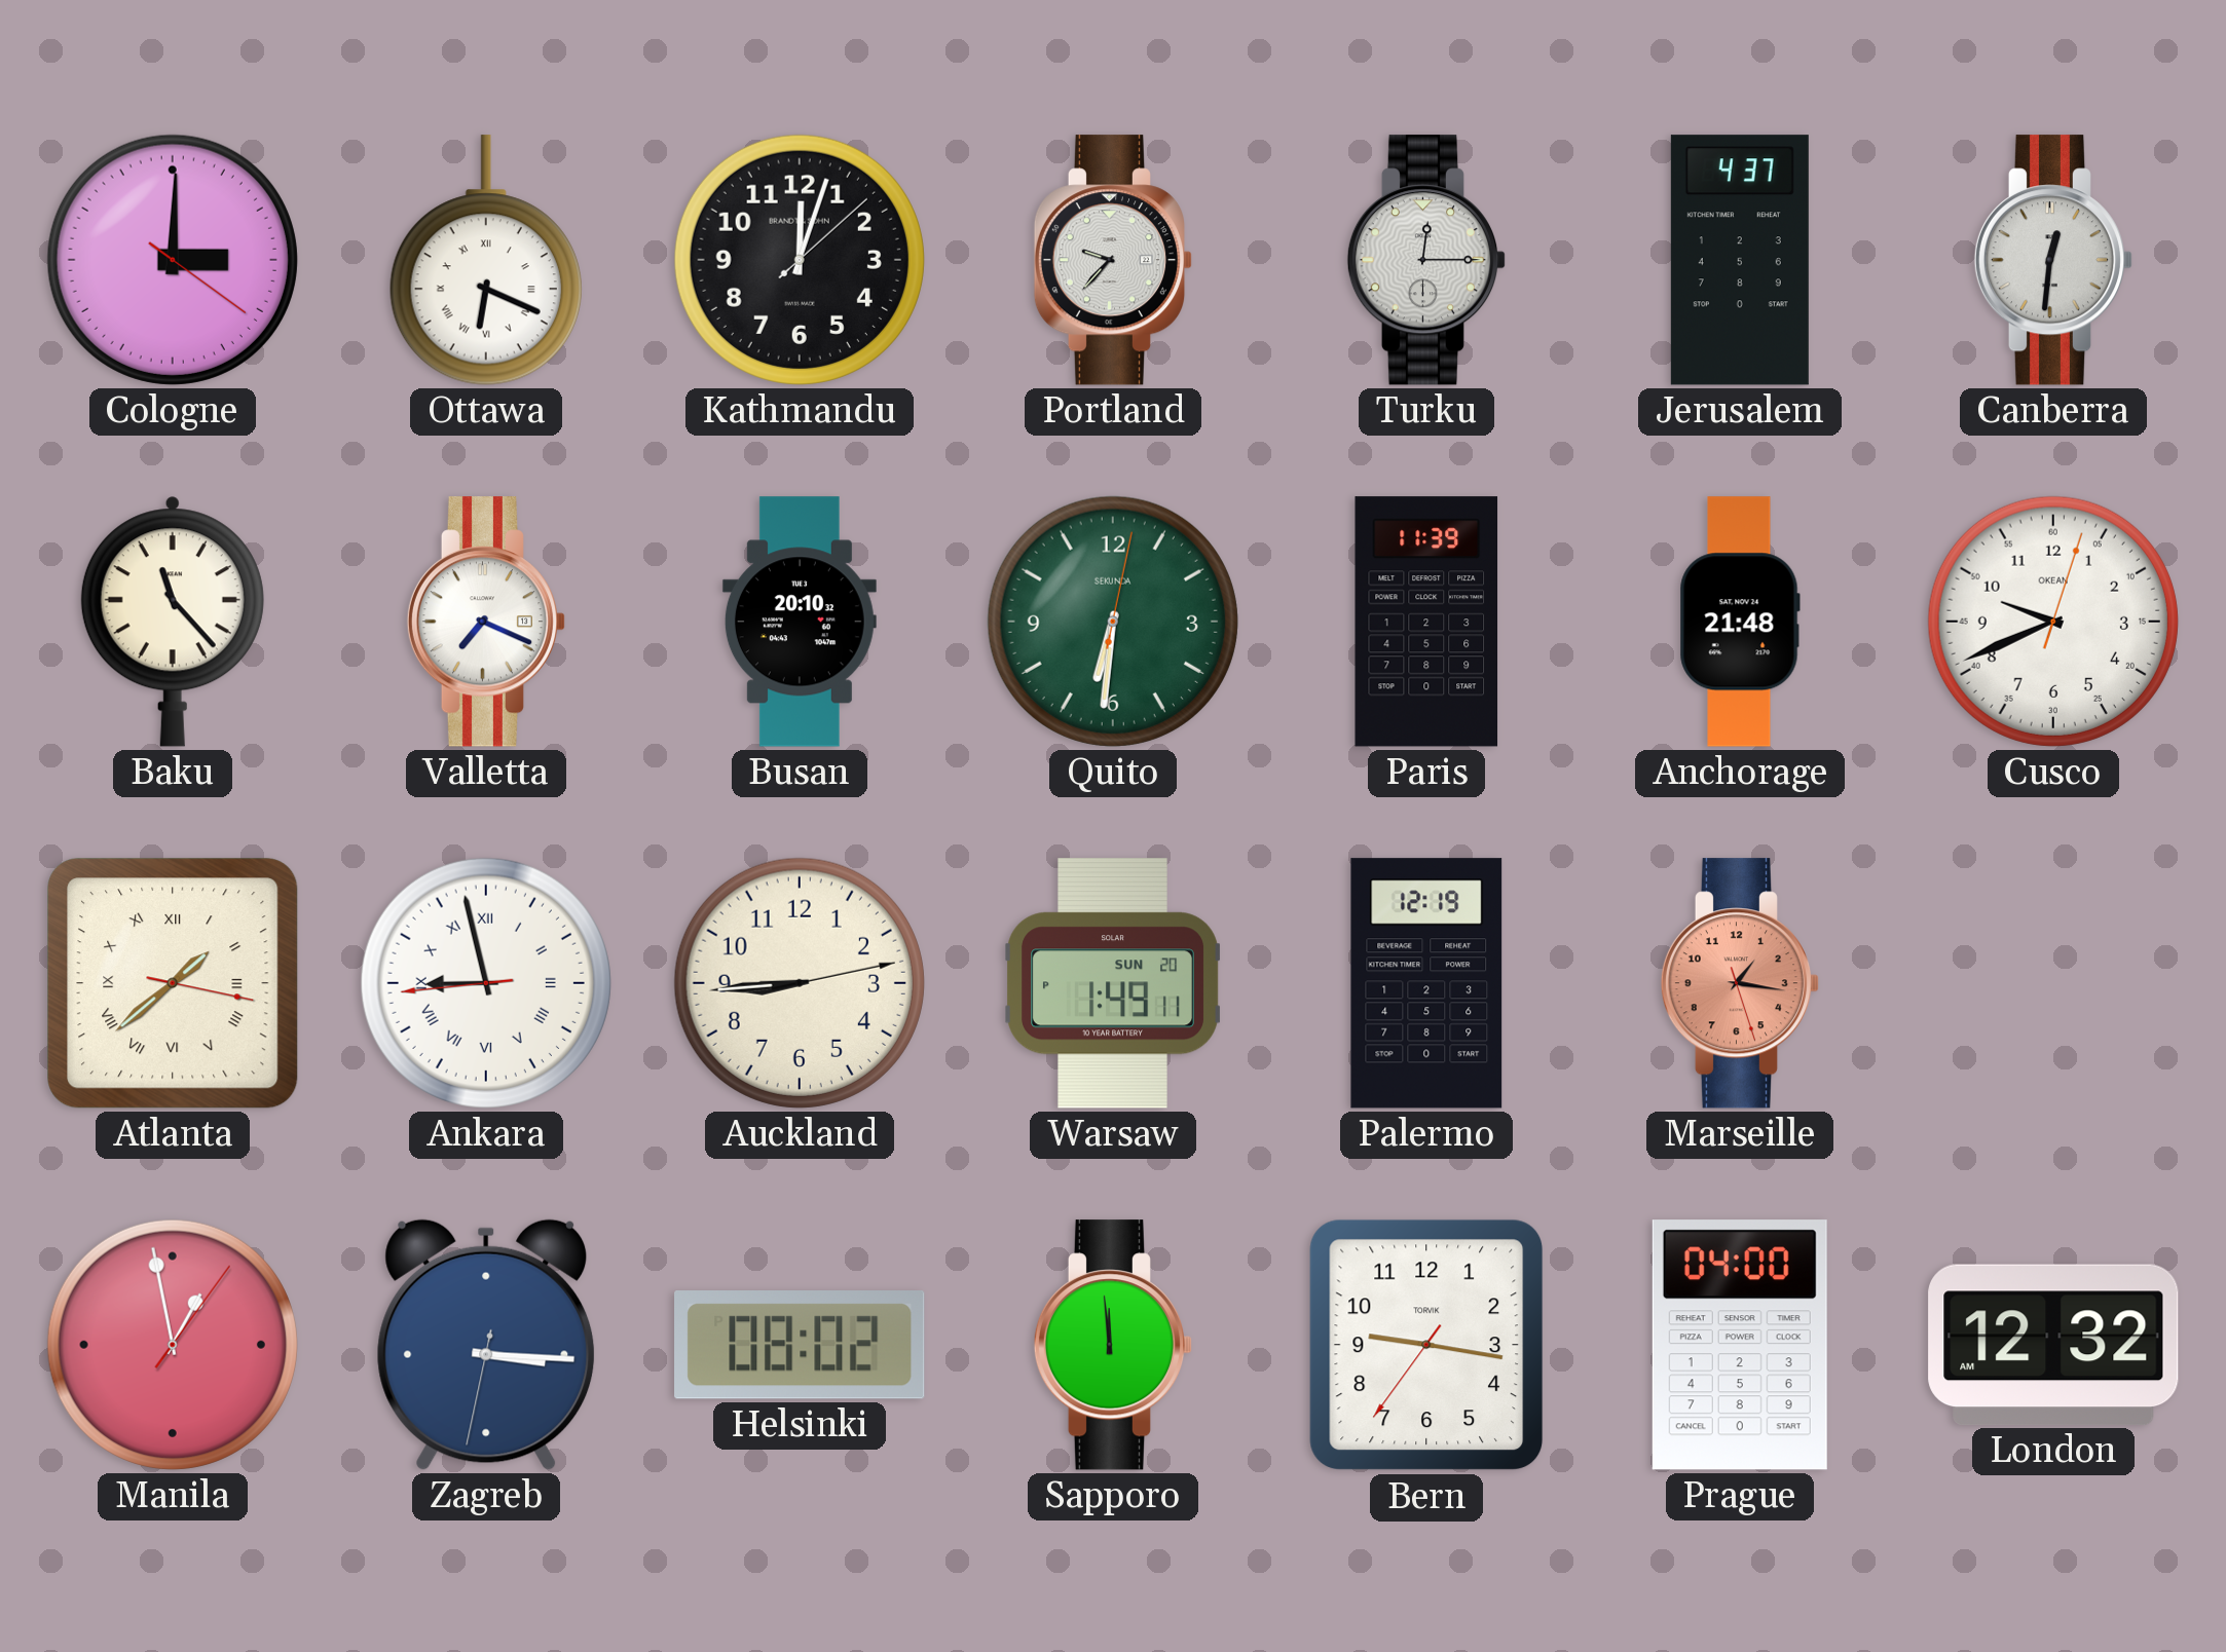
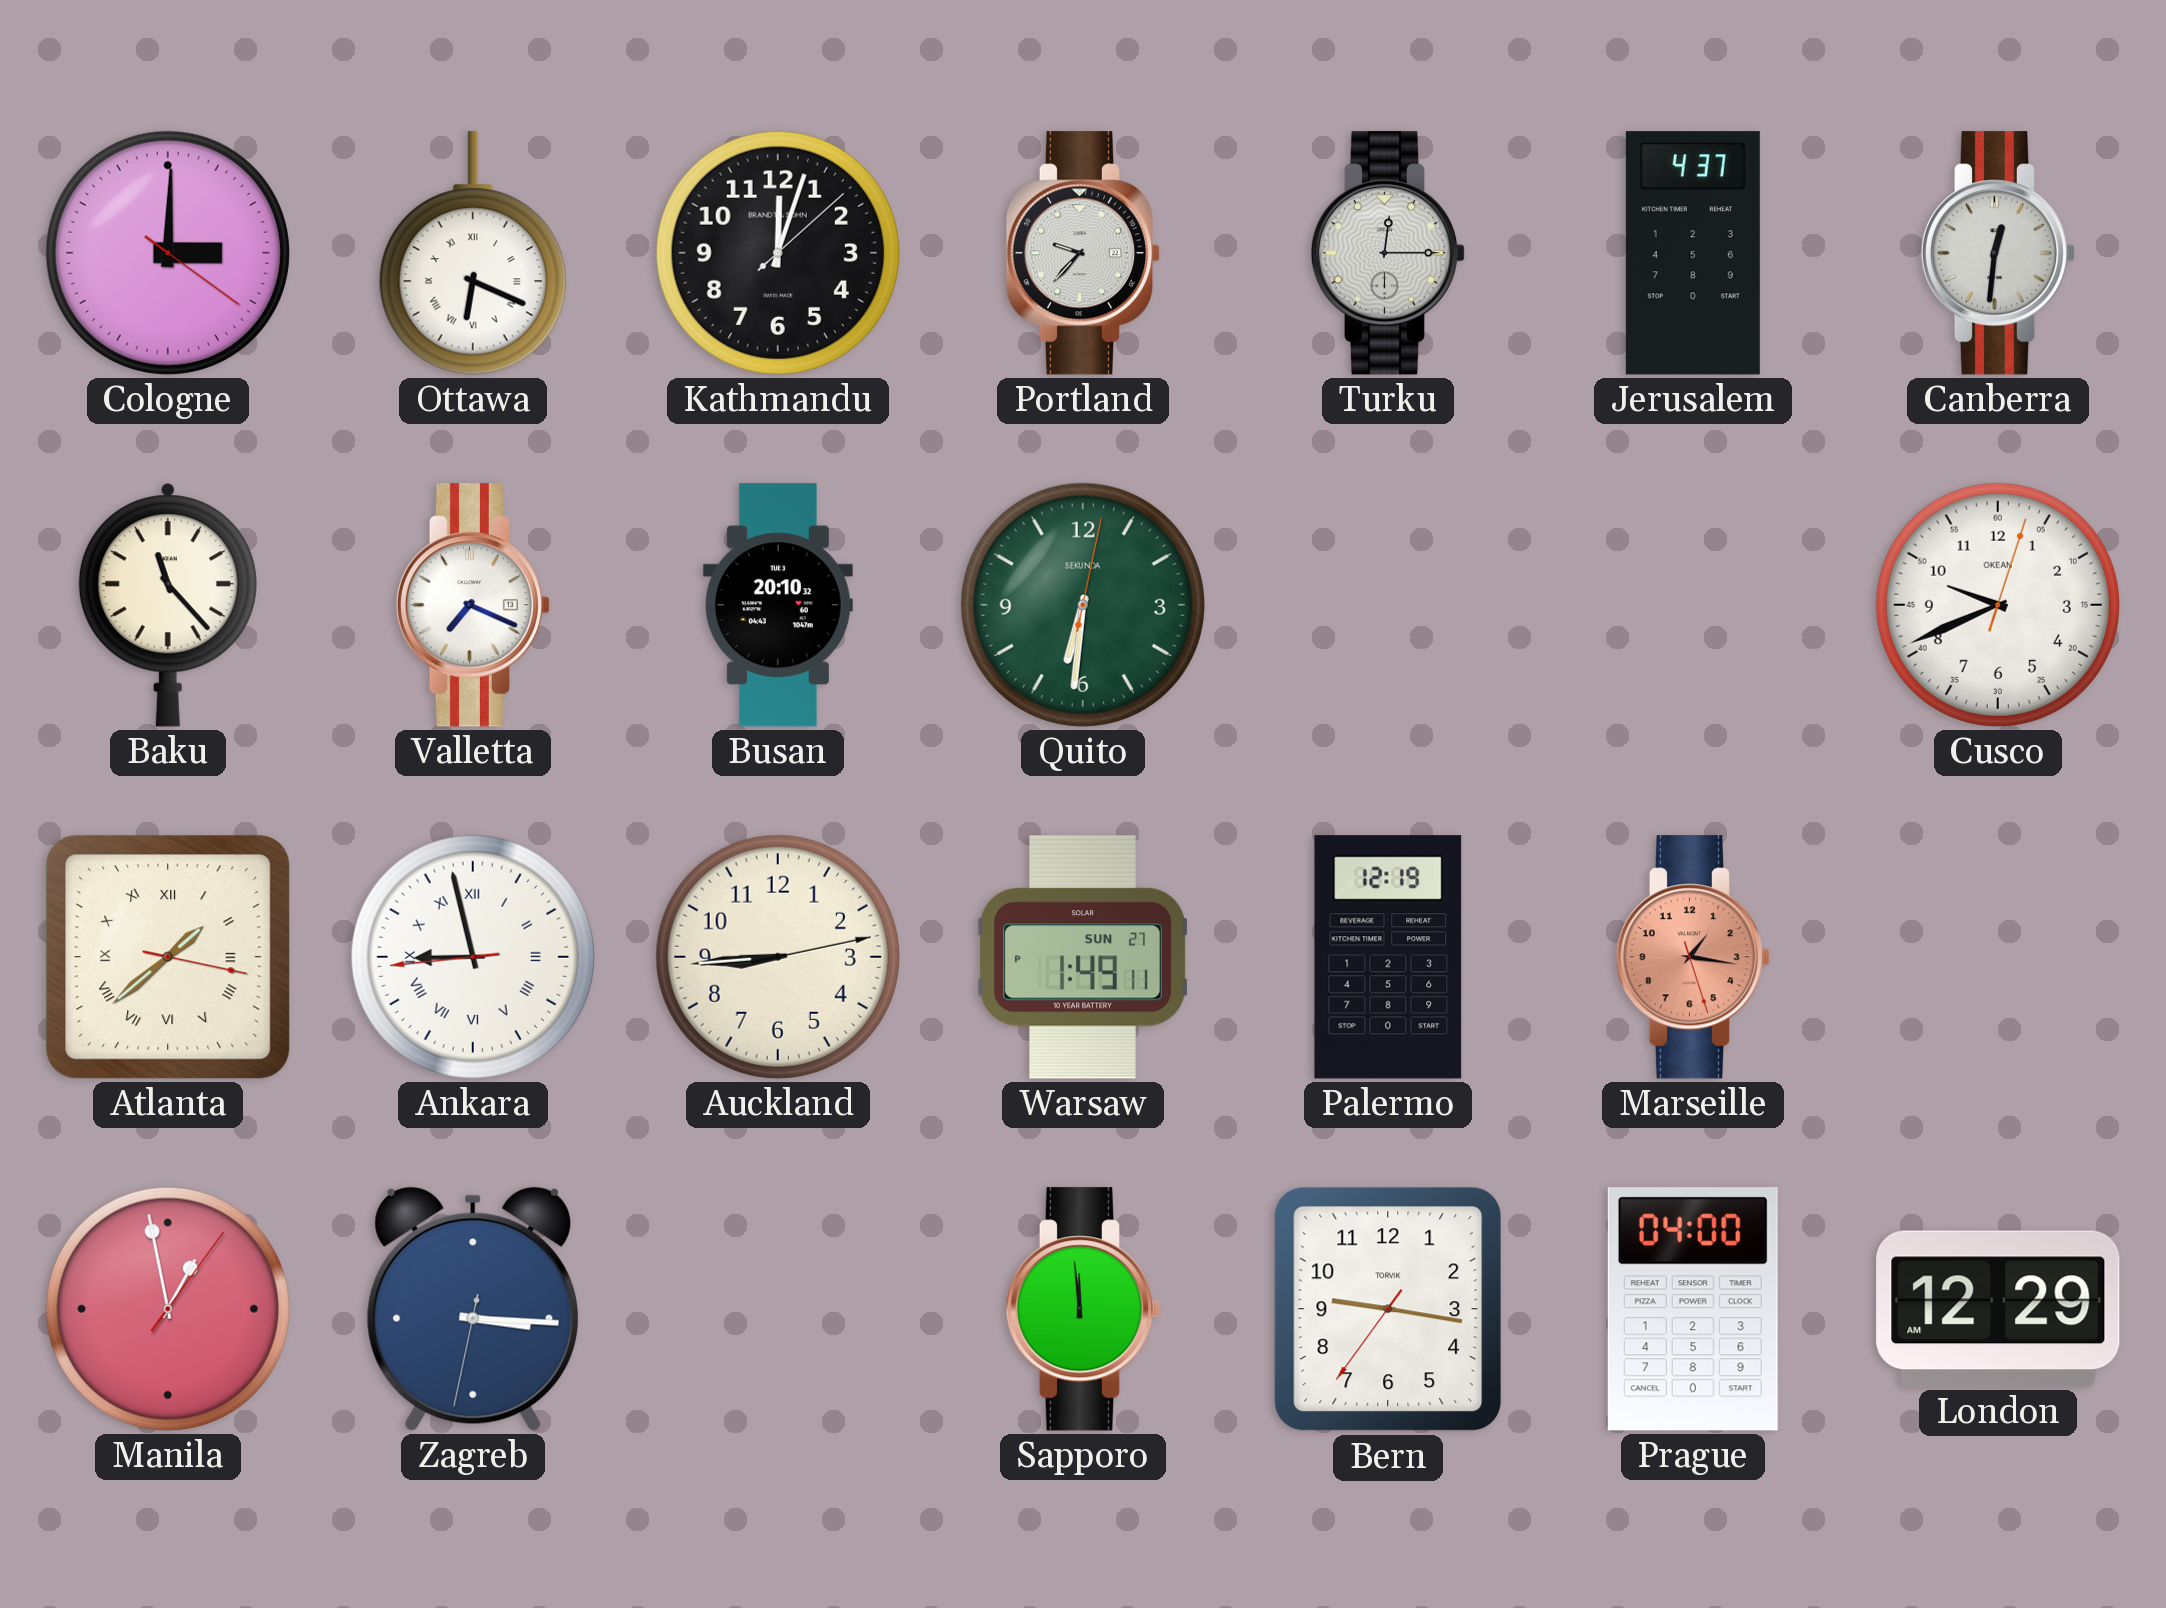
Paris: 11:39 -> none
Anchorage: 21:48 -> none
Warsaw date: SUN 20 -> SUN 27
Helsinki: 08:02 -> none
London: 12:32 -> 12:29
